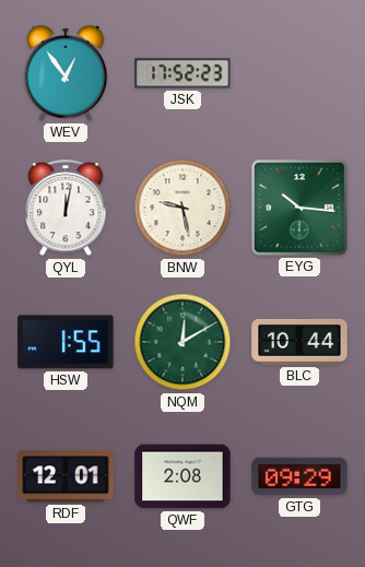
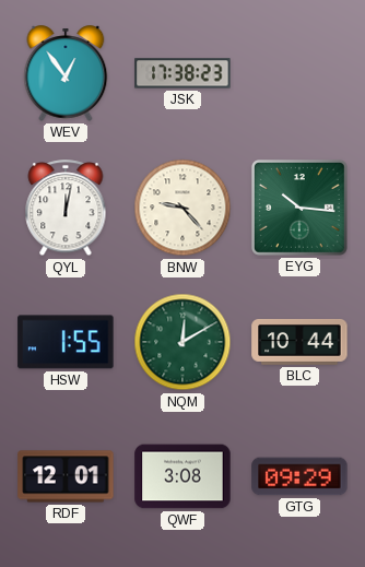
JSK: 17:52 -> 17:38
BNW: 9:28 -> 9:23
QWF: 2:08 -> 3:08
